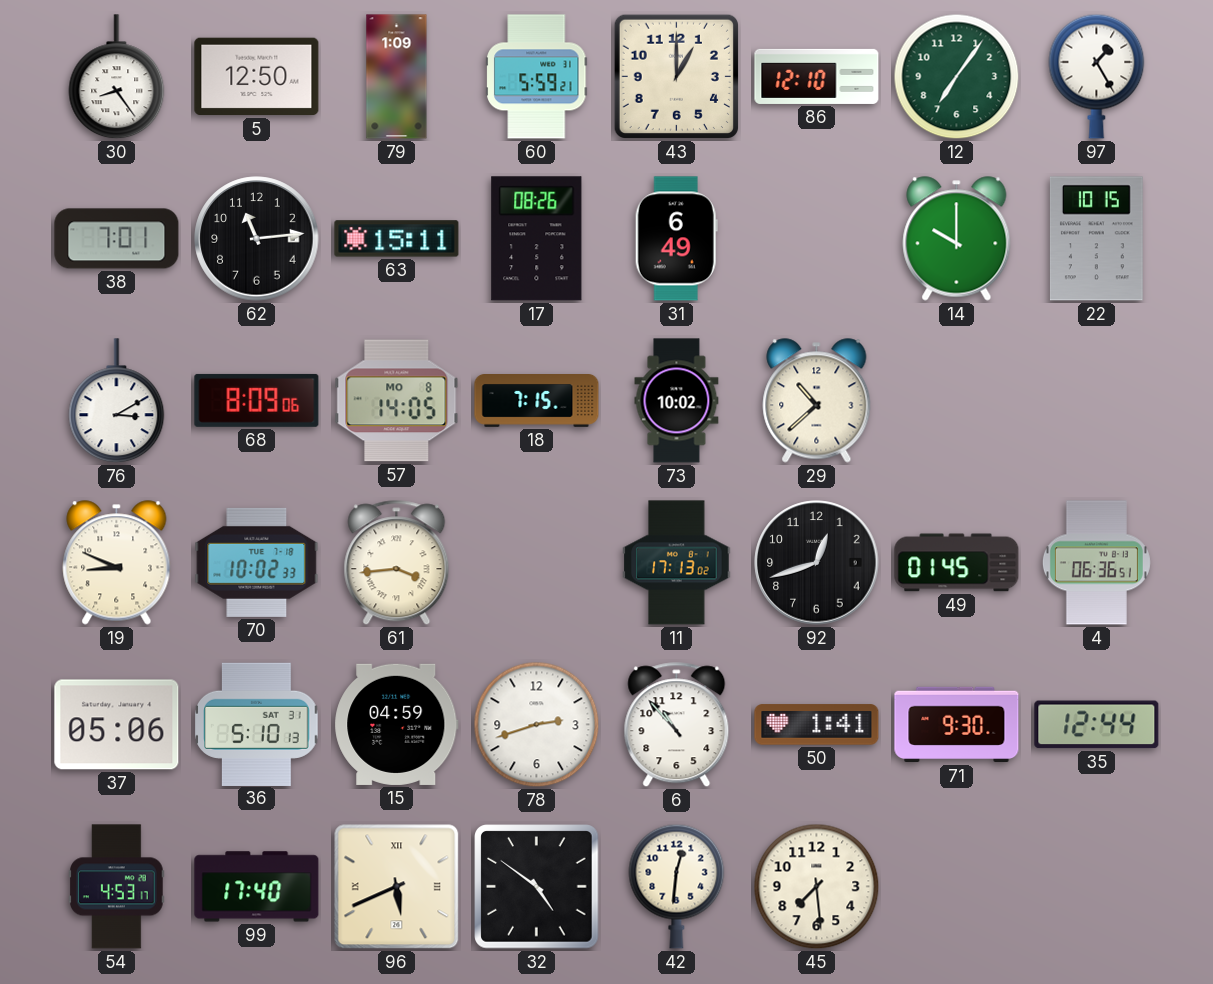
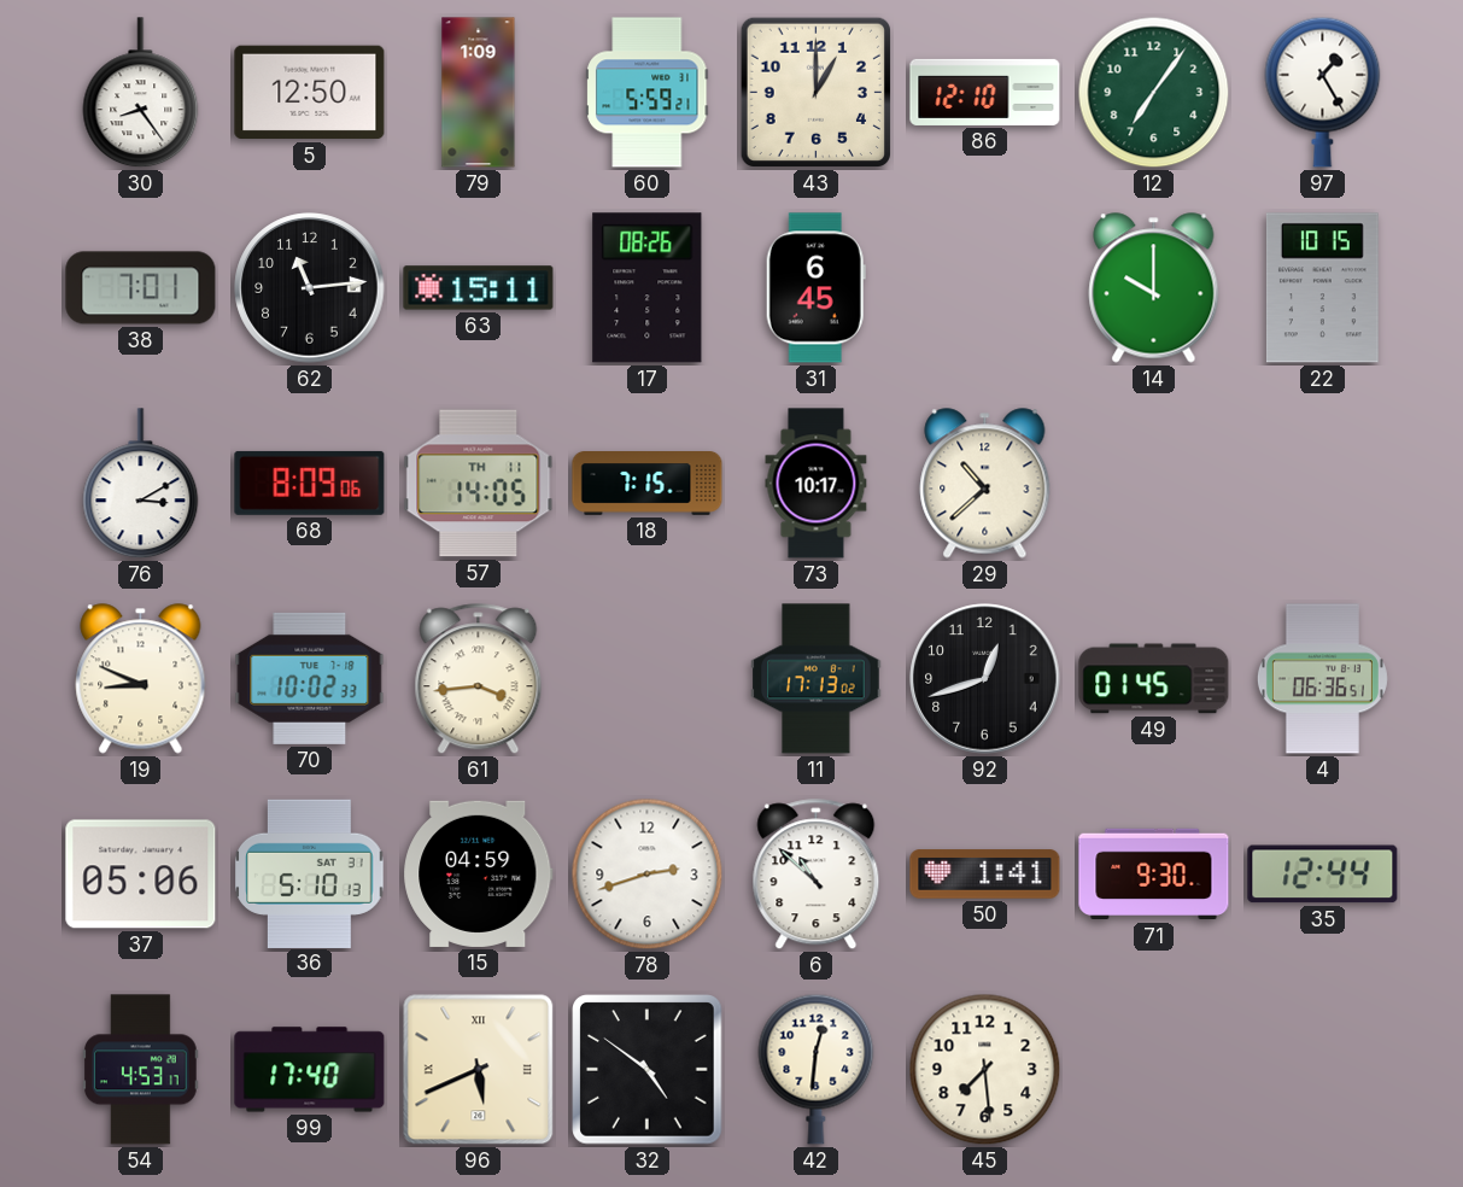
31: 6:49 -> 6:45
57 date: MO 8 -> TH 11
73: 10:02 -> 10:17
6: 10:53 -> 10:52
